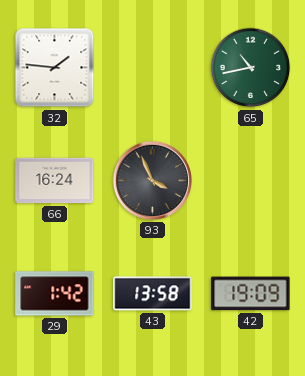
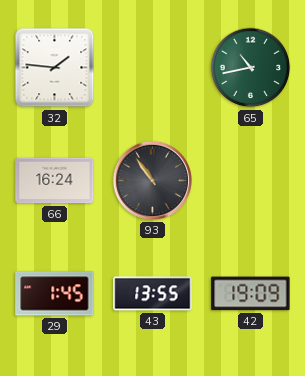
93: 3:56 -> 10:54
29: 1:42 -> 1:45
43: 13:58 -> 13:55
